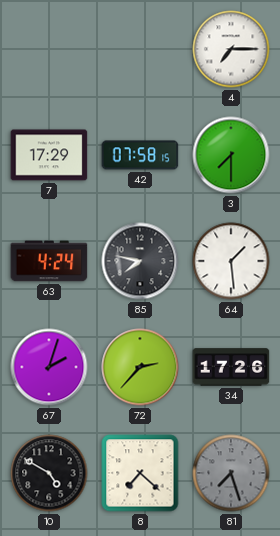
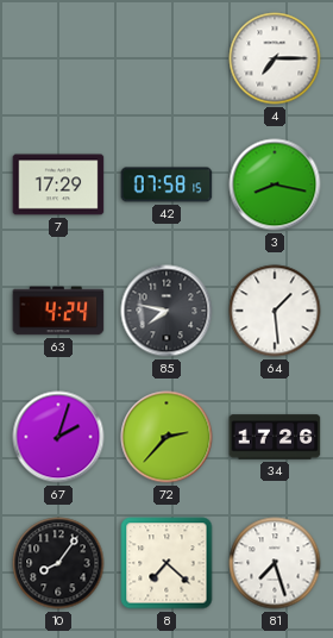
3: 7:30 -> 8:17
10: 4:50 -> 8:06
81 dial: grey -> white
